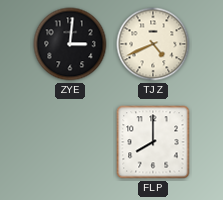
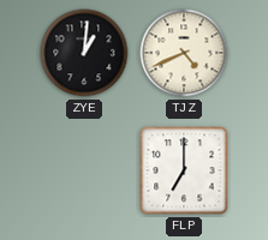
ZYE: 3:01 -> 1:01
FLP: 8:00 -> 7:00
